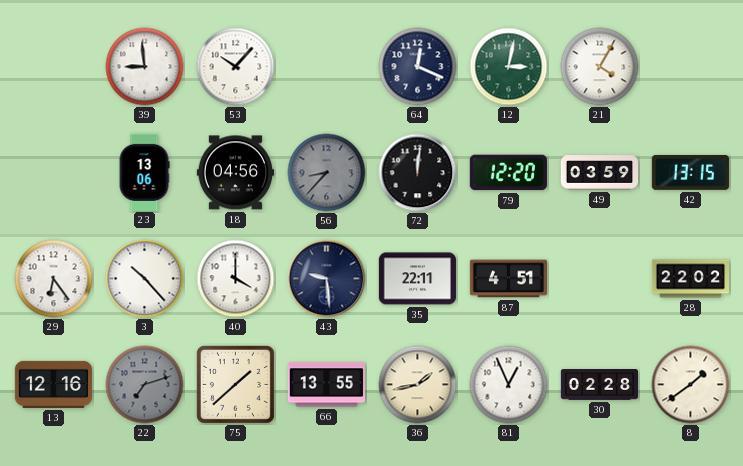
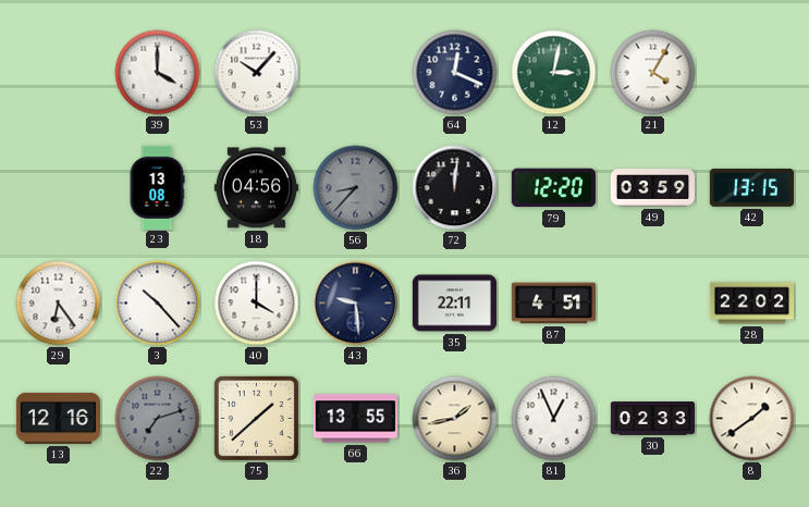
39: 8:59 -> 4:00
23: 13:06 -> 13:08
30: 02:28 -> 02:33
